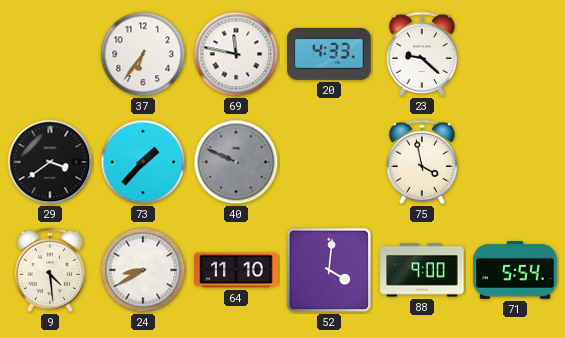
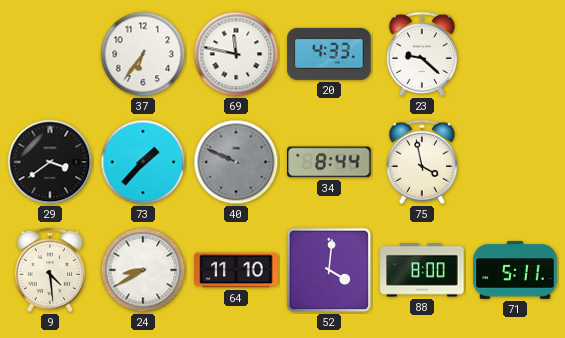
34: none -> 8:44
88: 9:00 -> 8:00
71: 5:54 -> 5:11
